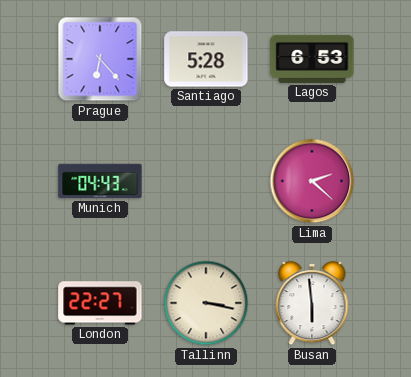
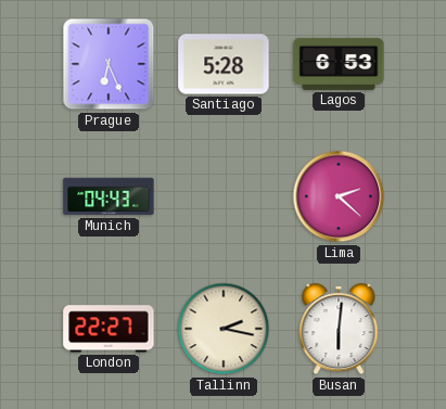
Prague: 6:23 -> 6:26
Tallinn: 3:17 -> 2:17
Busan: 5:59 -> 6:01
